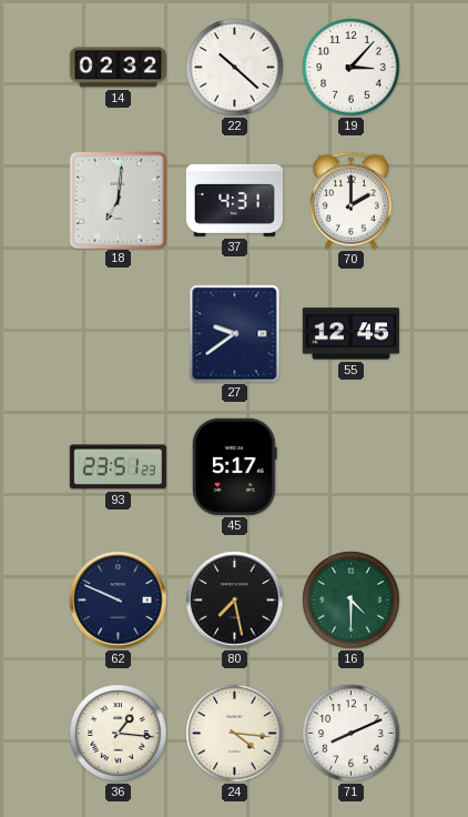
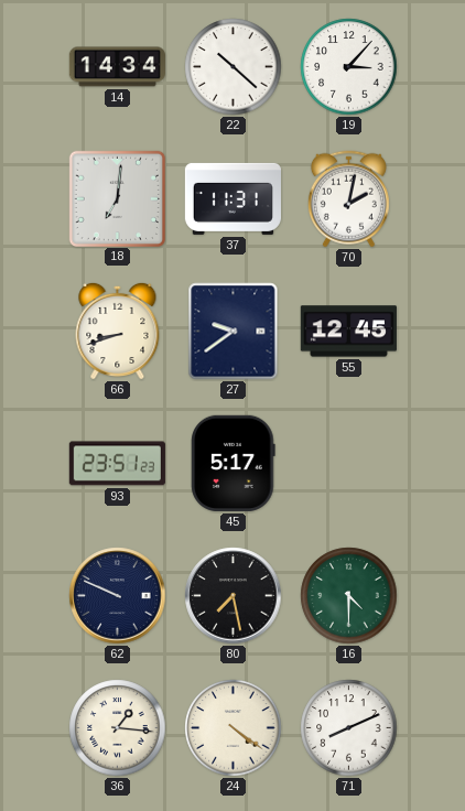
14: 02:32 -> 14:34
37: 4:31 -> 11:31
70: 2:00 -> 2:02
66: none -> 8:42
24: 4:16 -> 4:21
